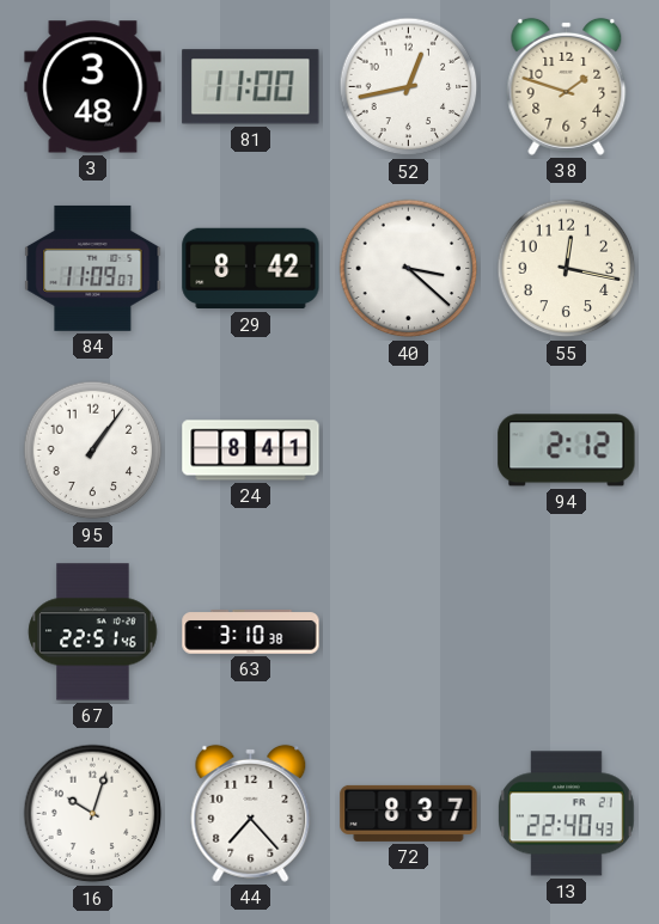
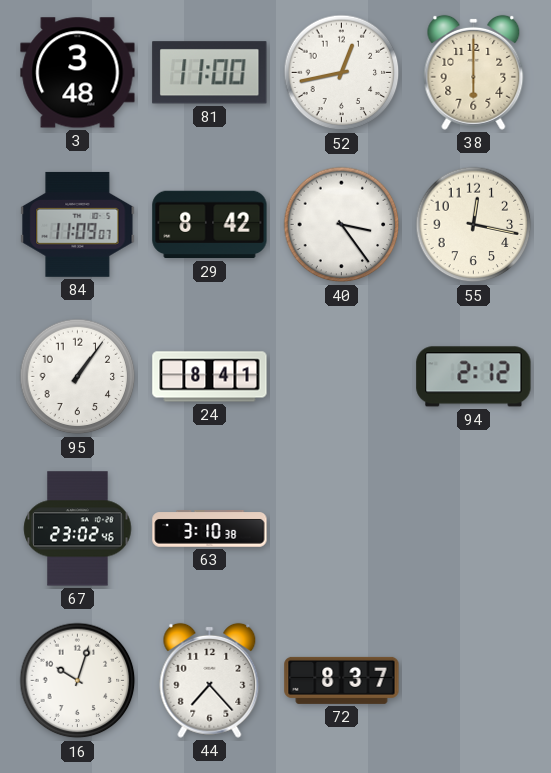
38: 1:48 -> 6:00
40: 3:22 -> 3:24
67: 22:51 -> 23:02
13: 22:40 -> none
